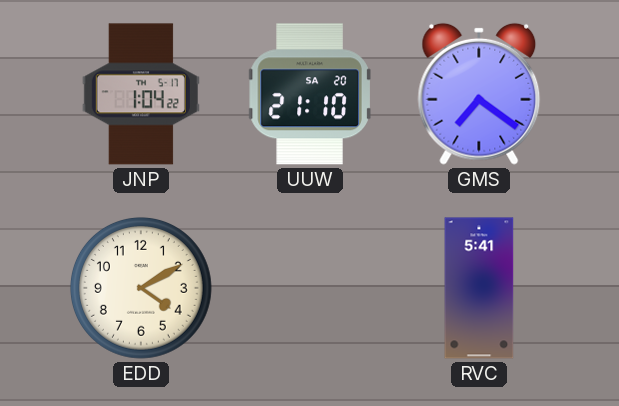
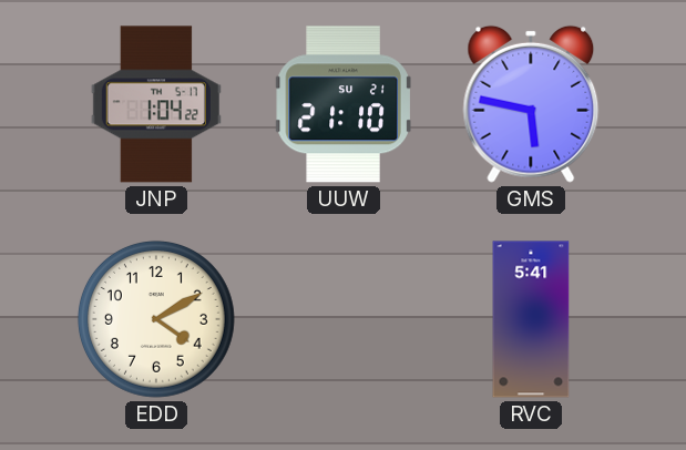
UUW date: SA 20 -> SU 21
GMS: 7:21 -> 5:47
